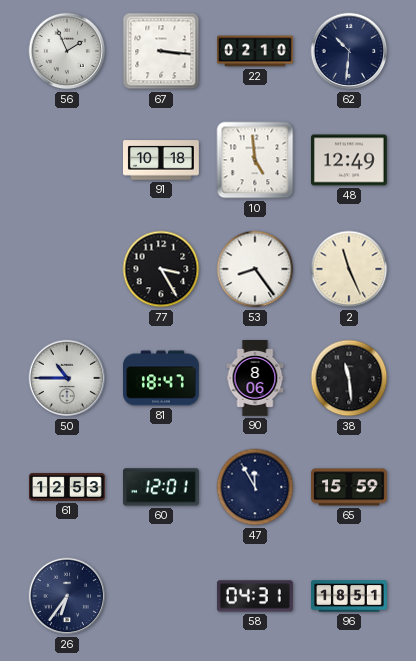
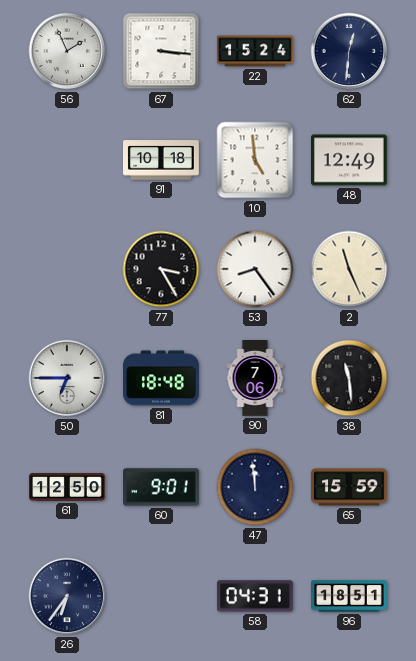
22: 02:10 -> 15:24
62: 10:31 -> 12:31
50: 10:45 -> 6:45
81: 18:47 -> 18:48
90: 8:06 -> 7:06
61: 12:53 -> 12:50
60: 12:01 -> 9:01
47: 11:55 -> 11:59
